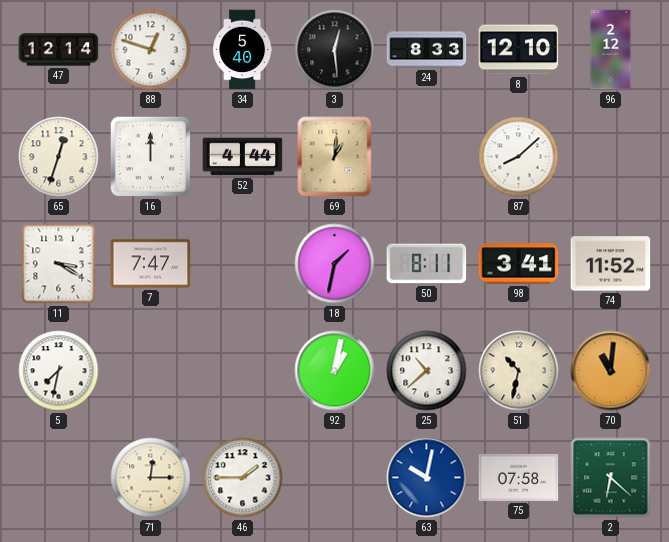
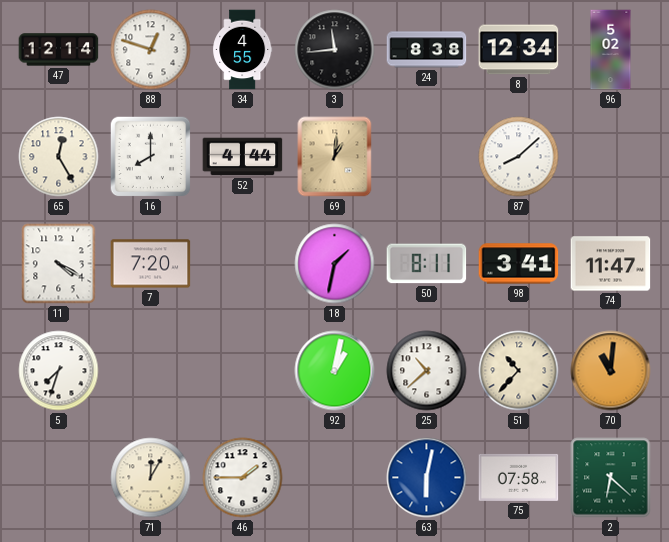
34: 5:40 -> 4:55
3: 12:29 -> 11:44
24: 8:33 -> 8:38
8: 12:10 -> 12:34
96: 2:12 -> 5:02
65: 12:33 -> 12:25
16: 12:00 -> 8:00
11: 3:20 -> 4:20
7: 7:47 -> 7:20
74: 11:52 -> 11:47
5: 7:32 -> 7:33
51: 10:32 -> 10:37
71: 12:15 -> 12:05
63: 10:02 -> 6:02
